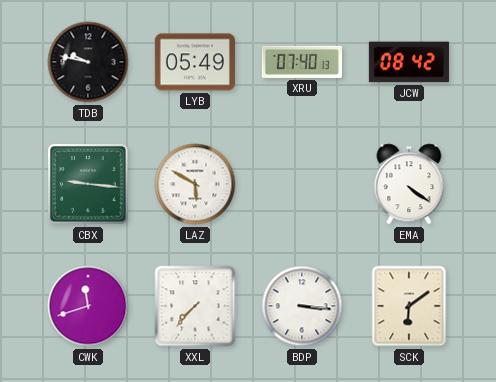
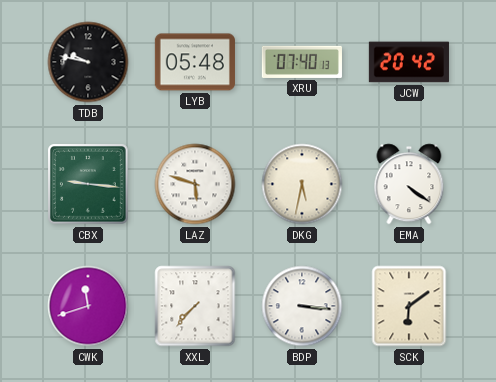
LYB: 05:49 -> 05:48
JCW: 08:42 -> 20:42
LAZ: 5:50 -> 5:48
DKG: none -> 5:32
